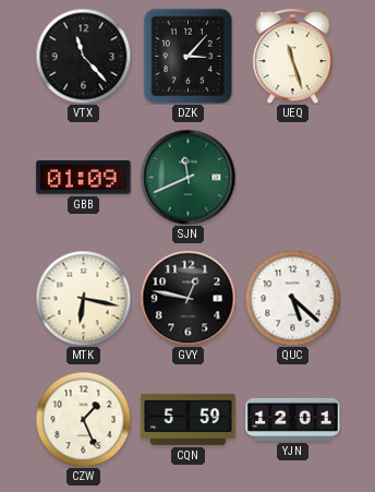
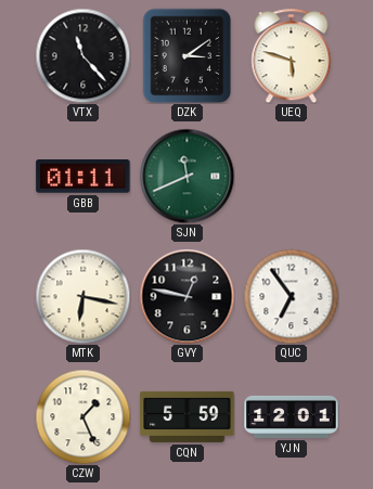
DZK: 3:07 -> 3:09
UEQ: 11:27 -> 5:48
GBB: 01:09 -> 01:11
QUC: 5:22 -> 6:54
